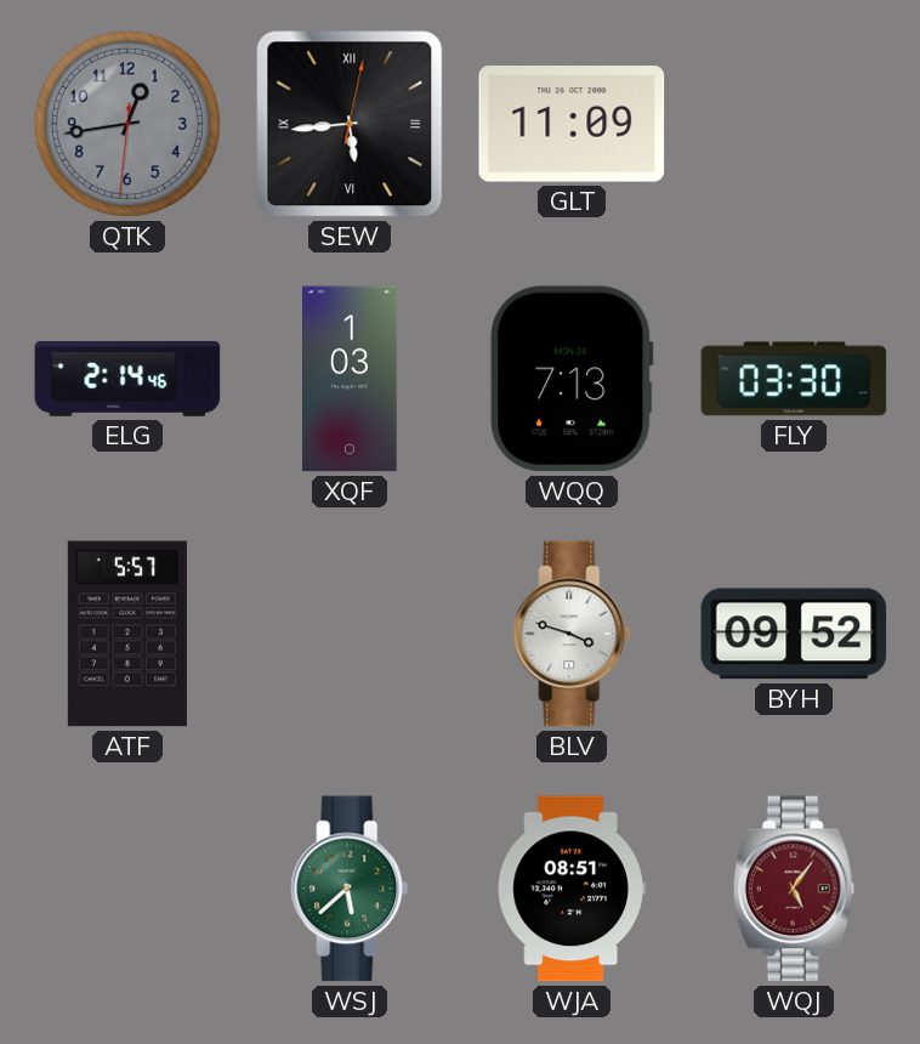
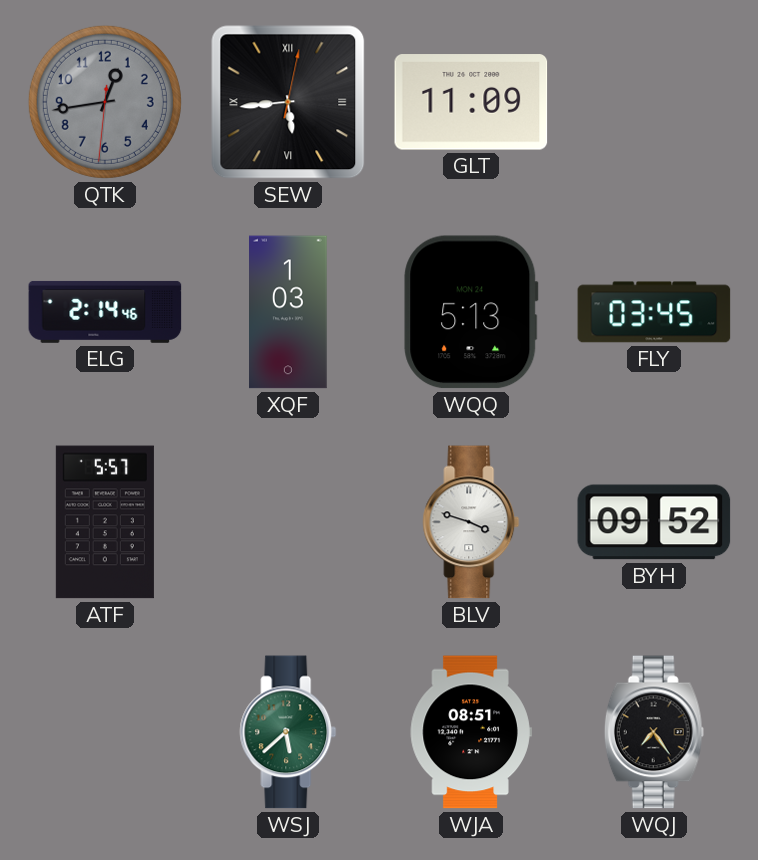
WQQ: 7:13 -> 5:13
FLY: 03:30 -> 03:45
WQJ: 5:06 -> 7:24
WQJ dial: burgundy -> black
